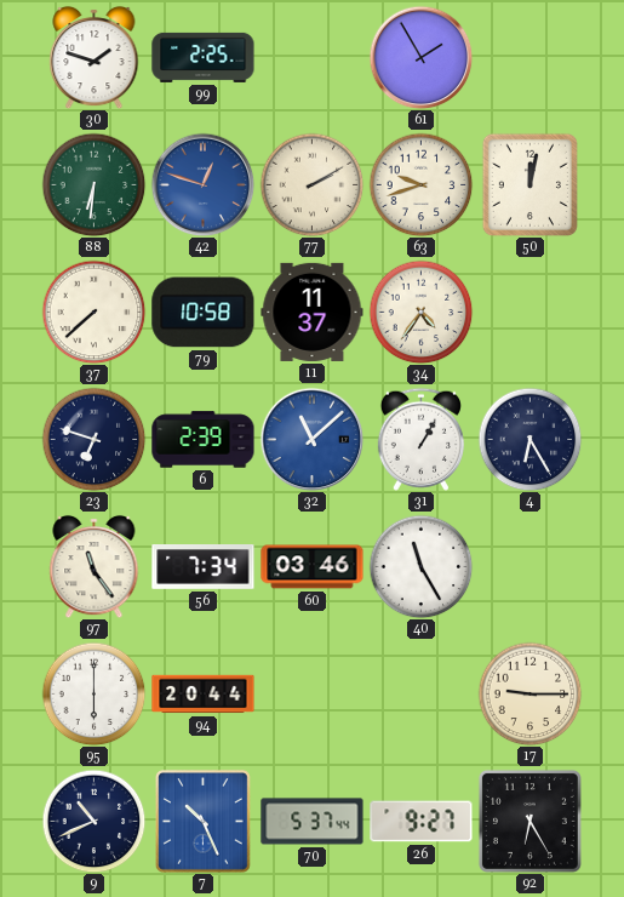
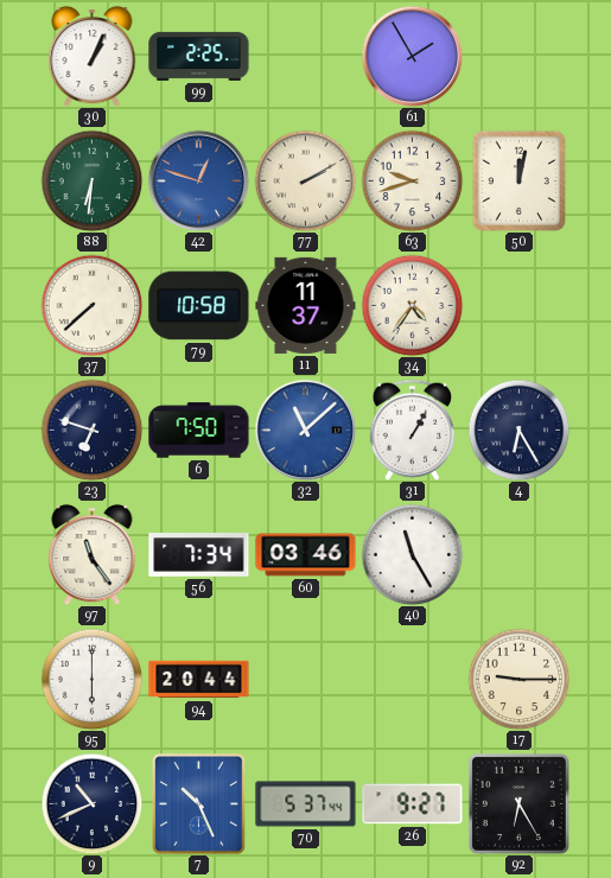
30: 1:48 -> 1:04
6: 2:39 -> 7:50
